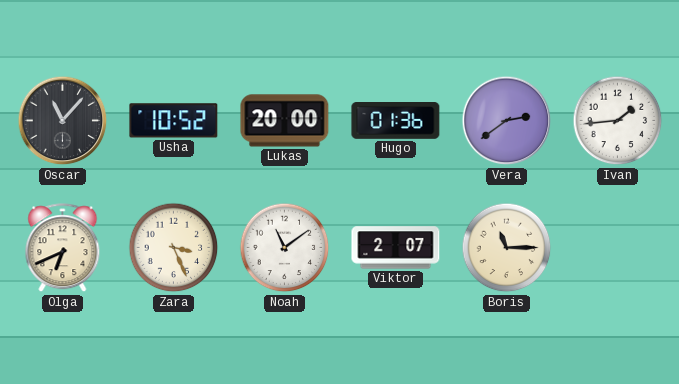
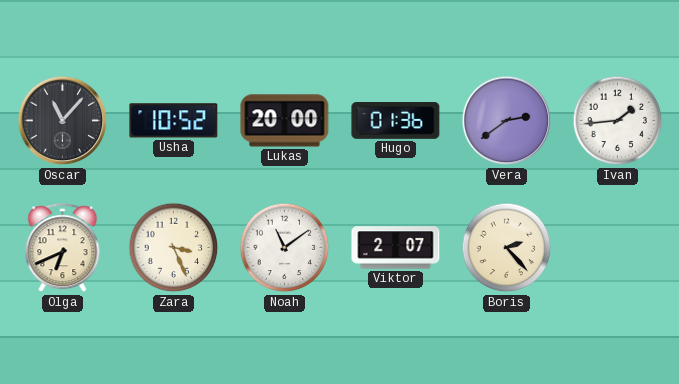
Boris: 11:15 -> 2:23
